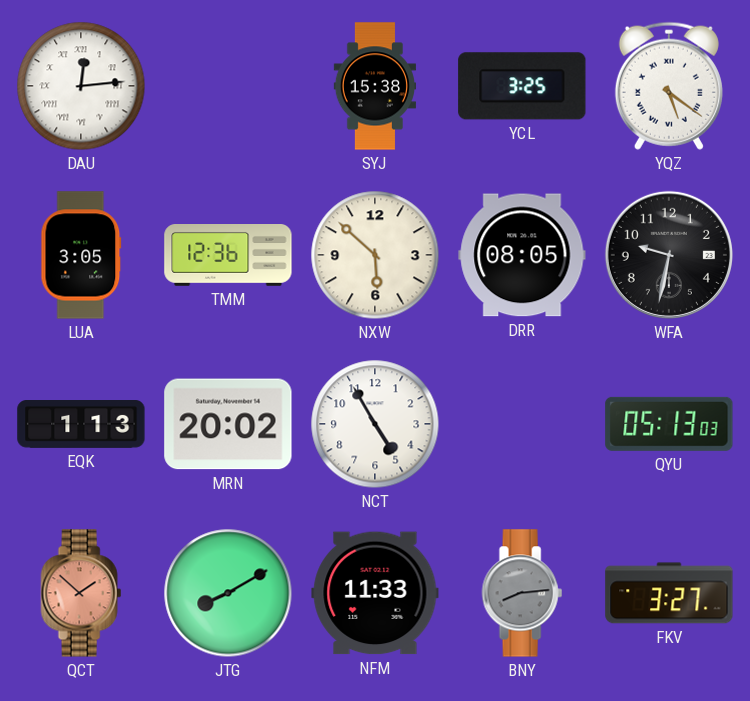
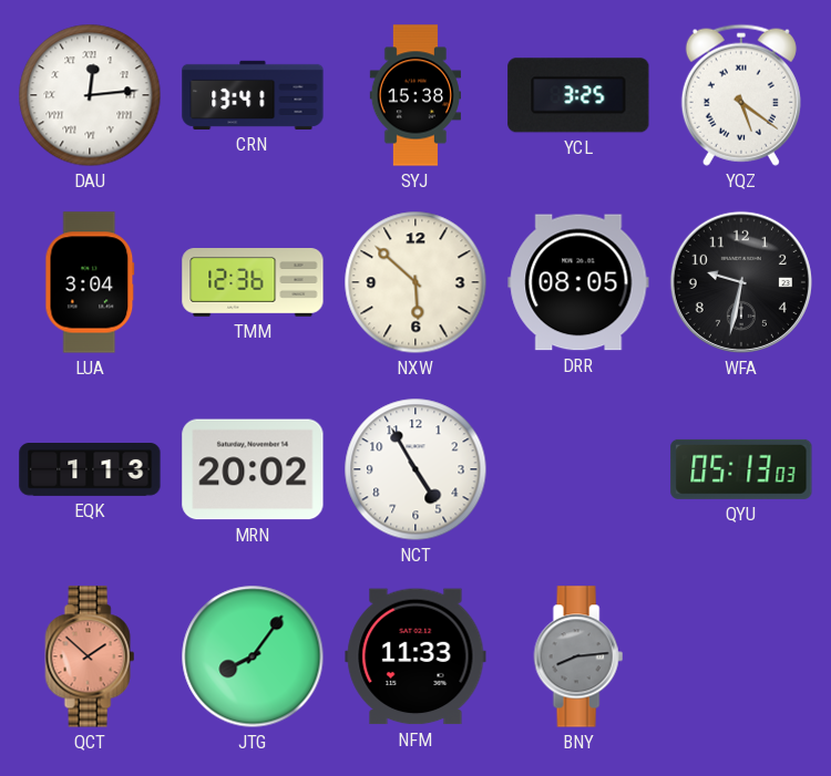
CRN: none -> 13:41
LUA: 3:05 -> 3:04
JTG: 8:10 -> 8:06
FKV: 3:27 -> none
